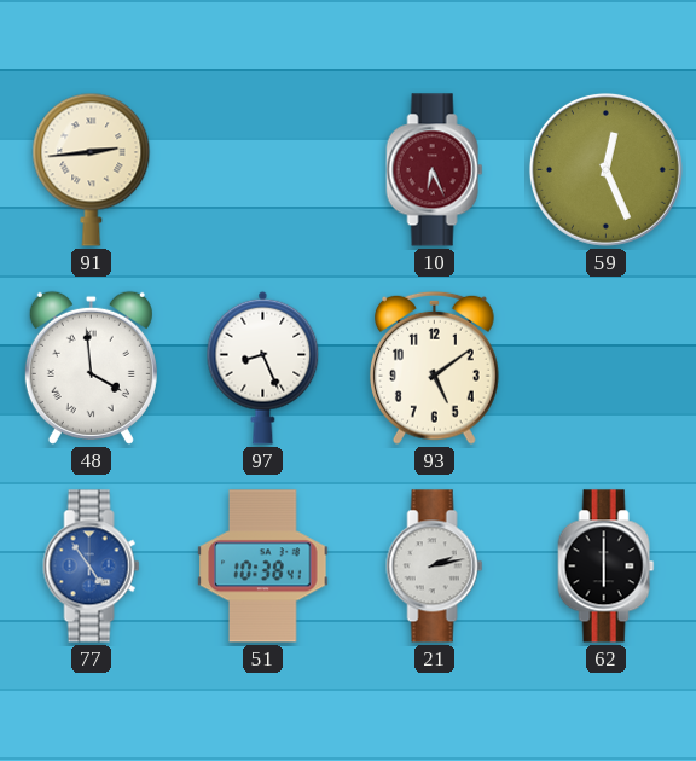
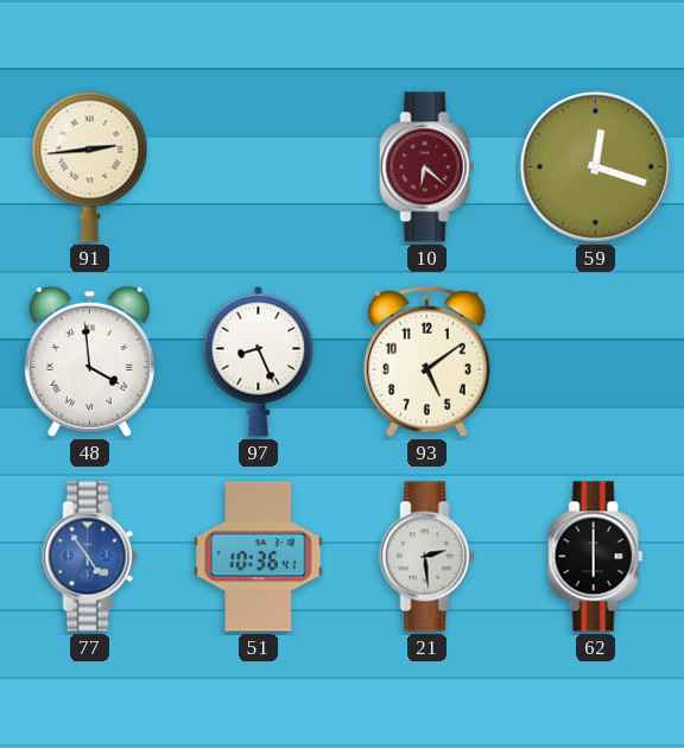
10: 6:26 -> 6:22
59: 12:26 -> 12:18
51: 10:38 -> 10:36
21: 2:13 -> 2:29
